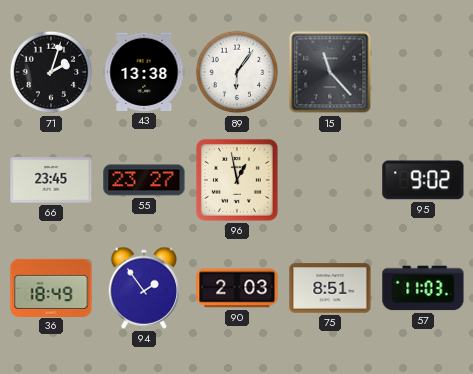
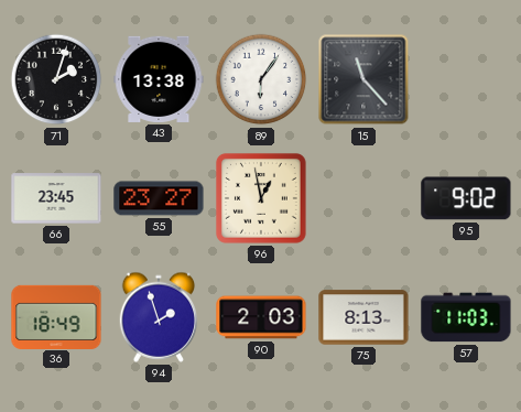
94: 1:54 -> 1:57
75: 8:51 -> 8:13
